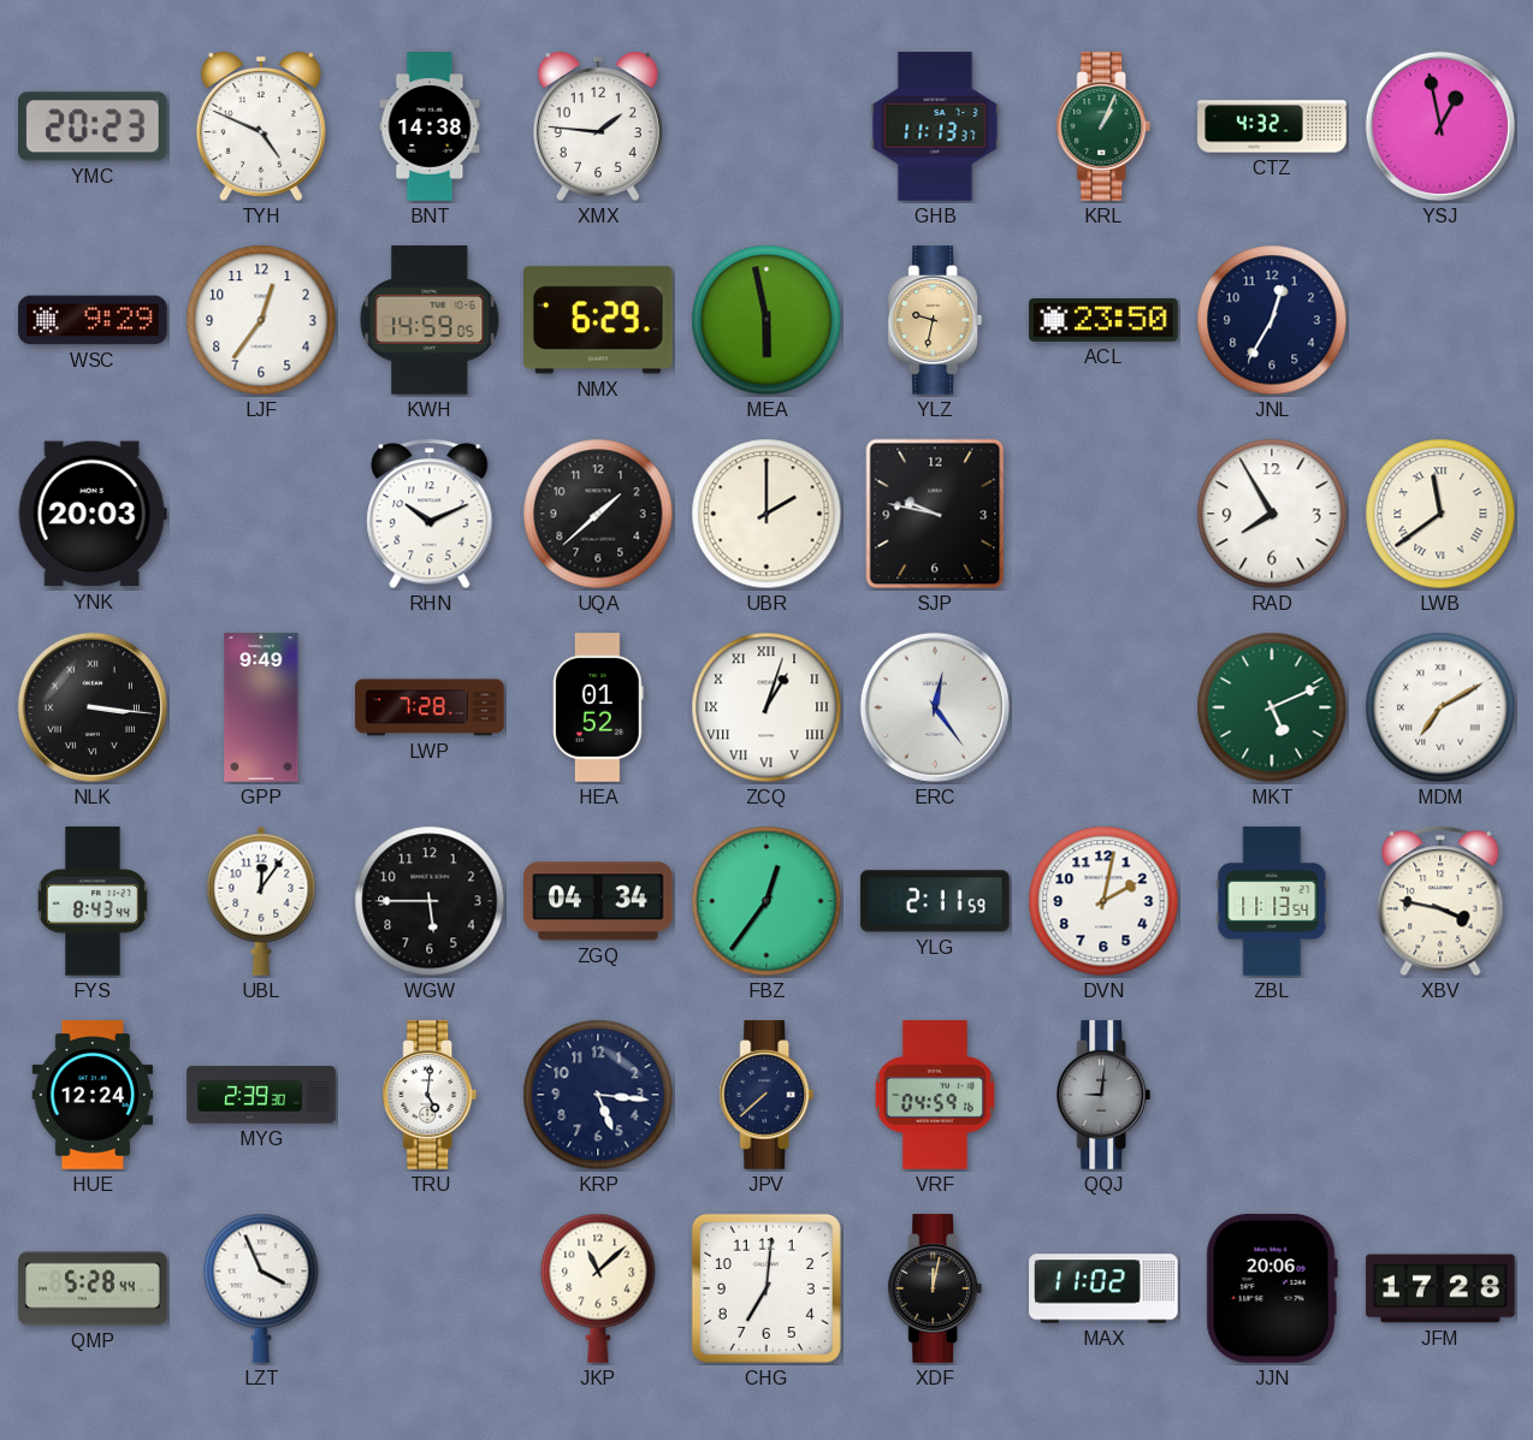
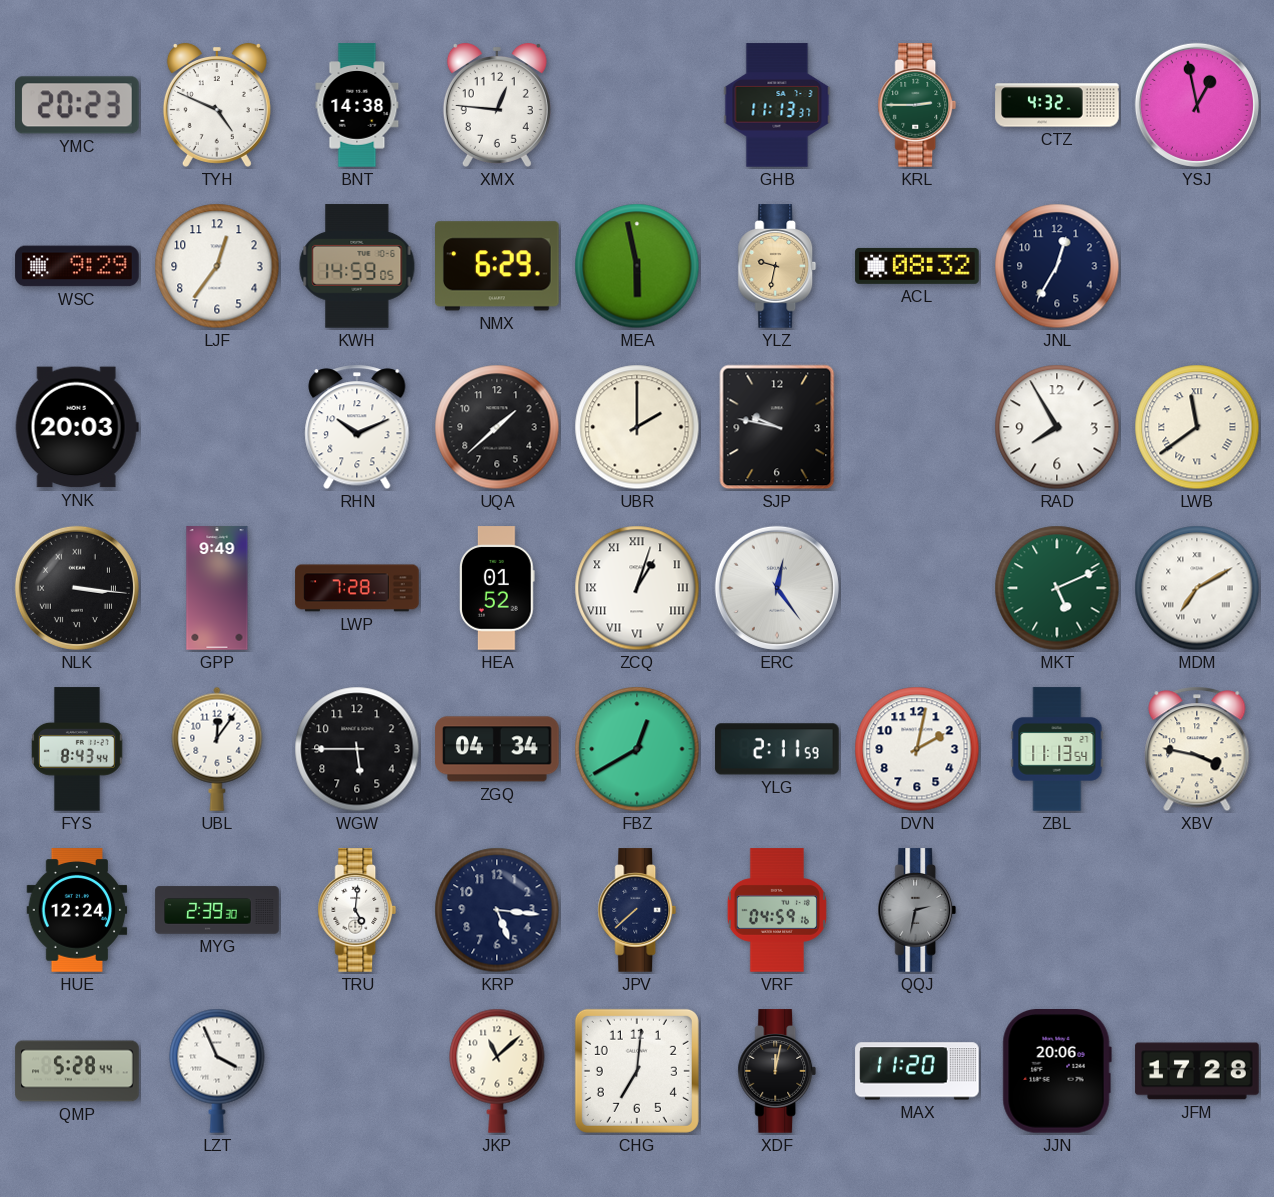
XMX: 1:46 -> 12:46
KRL: 1:04 -> 2:45
ACL: 23:50 -> 08:32
FBZ: 12:36 -> 12:40
QQJ: 9:01 -> 2:32
MAX: 11:02 -> 11:20
